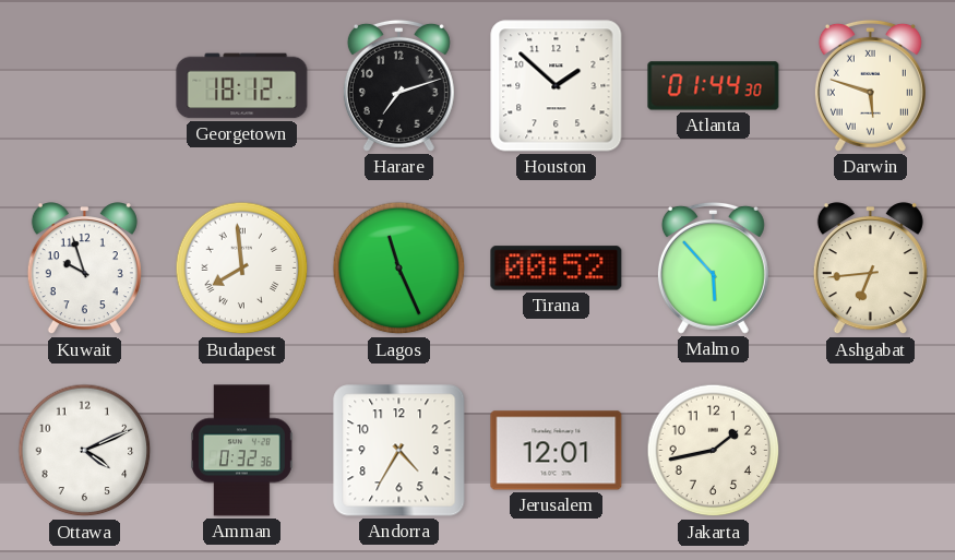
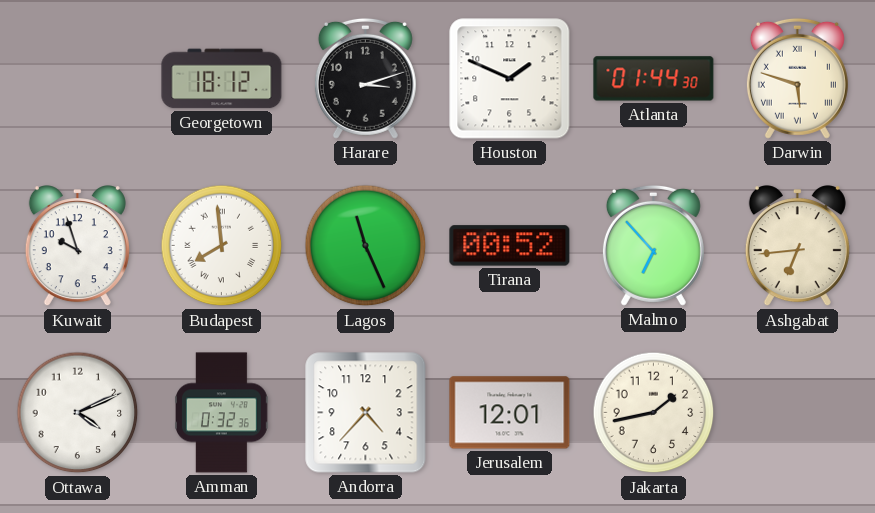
Harare: 7:12 -> 3:12
Houston: 1:52 -> 1:49
Malmo: 5:53 -> 6:53
Andorra: 4:35 -> 4:37
